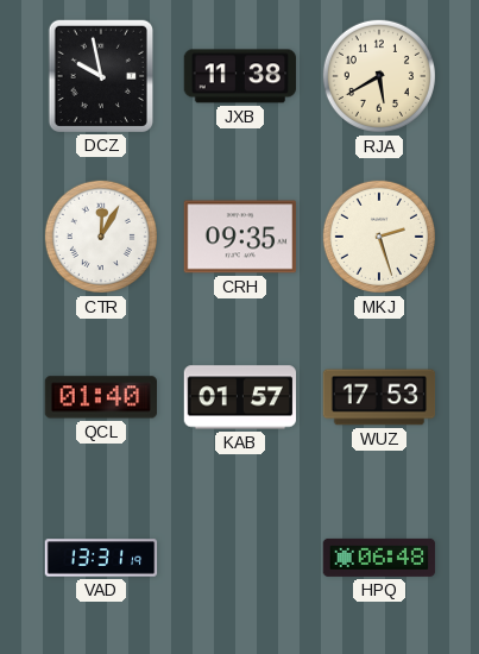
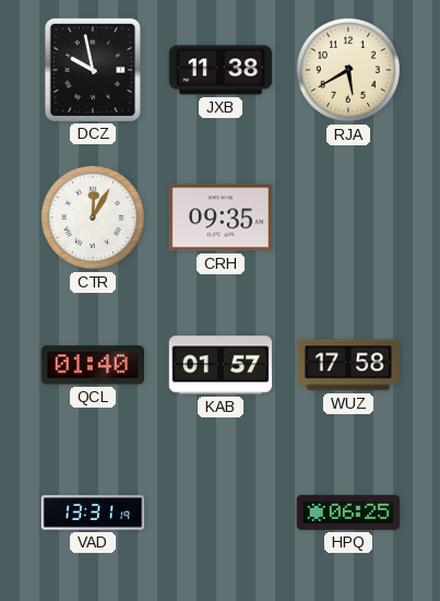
MKJ: 2:27 -> none
WUZ: 17:53 -> 17:58
HPQ: 06:48 -> 06:25
